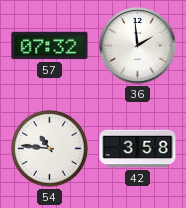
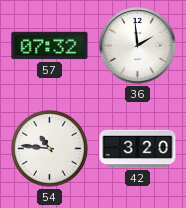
42: 3:58 -> 3:20
